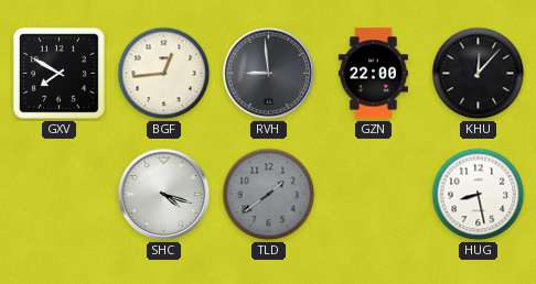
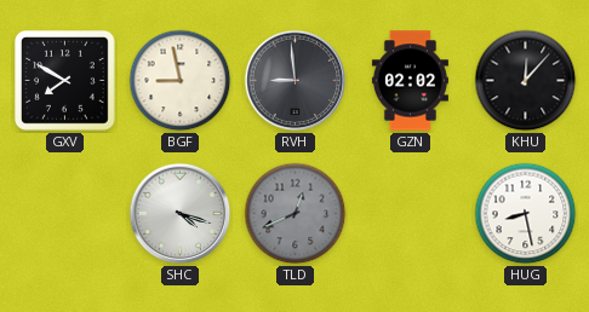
BGF: 12:44 -> 8:58
GZN: 22:00 -> 02:02
TLD: 1:39 -> 12:41
